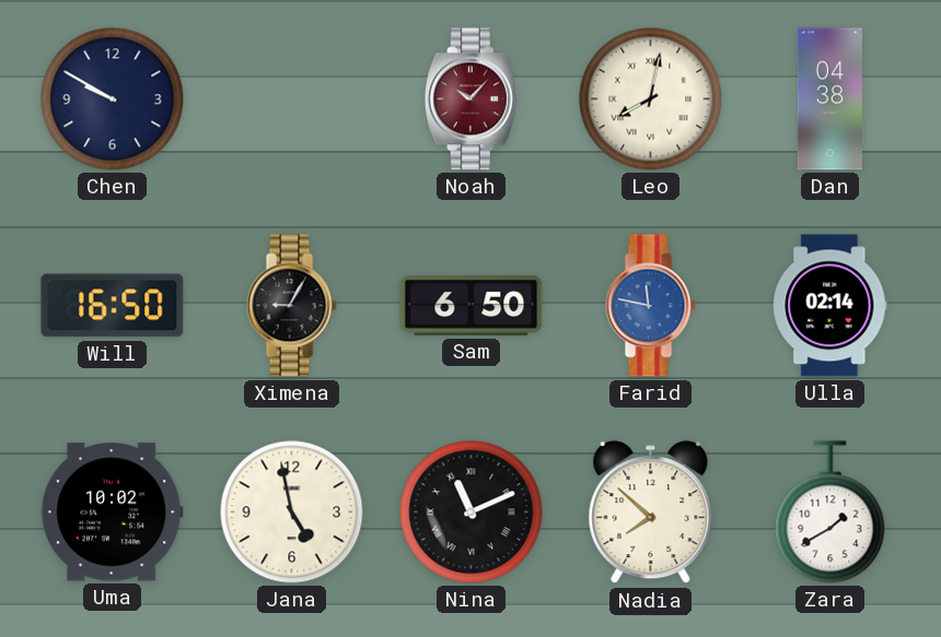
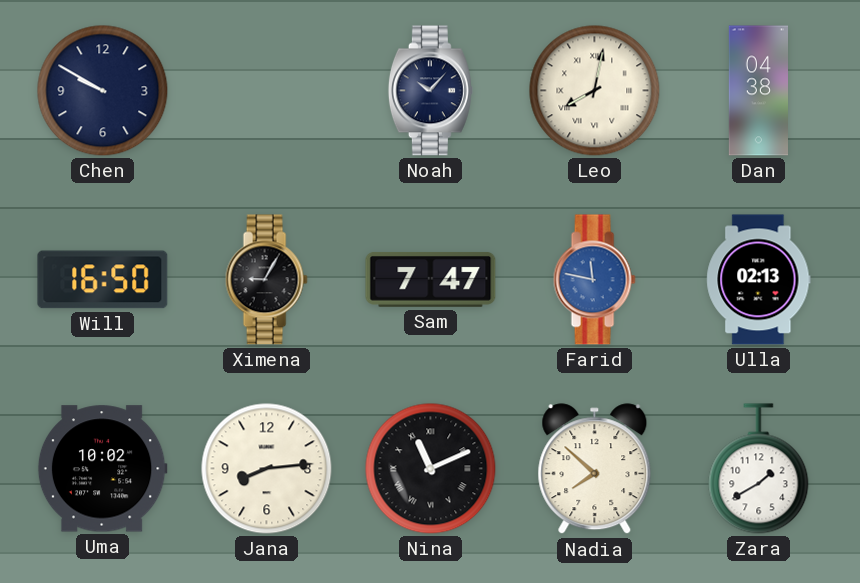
Noah dial: burgundy -> navy
Sam: 6:50 -> 7:47
Ulla: 02:14 -> 02:13
Jana: 4:58 -> 8:14
